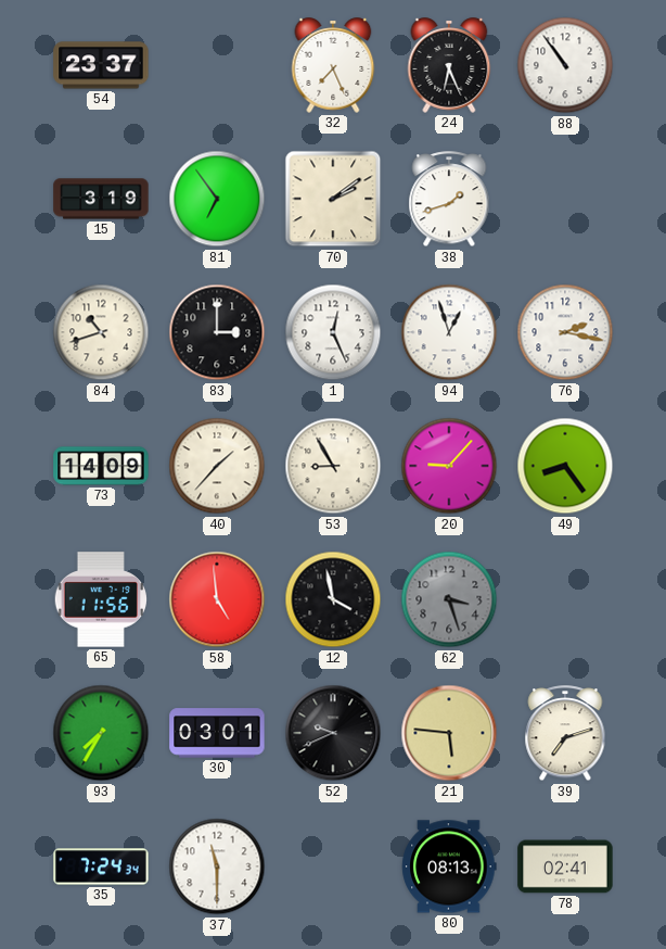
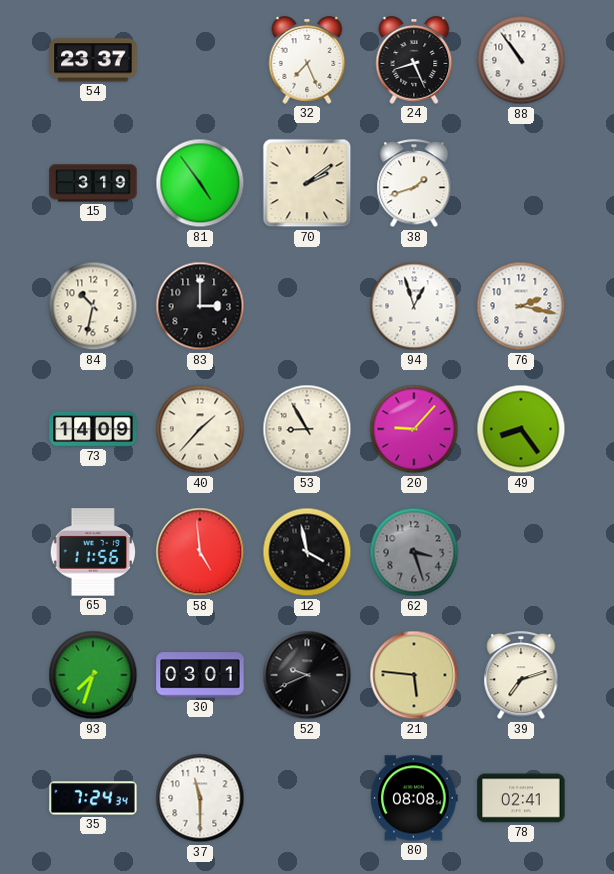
24: 6:26 -> 8:26
81: 6:54 -> 4:54
84: 10:42 -> 10:32
1: 12:26 -> none
93: 7:35 -> 7:33
80: 08:13 -> 08:08
